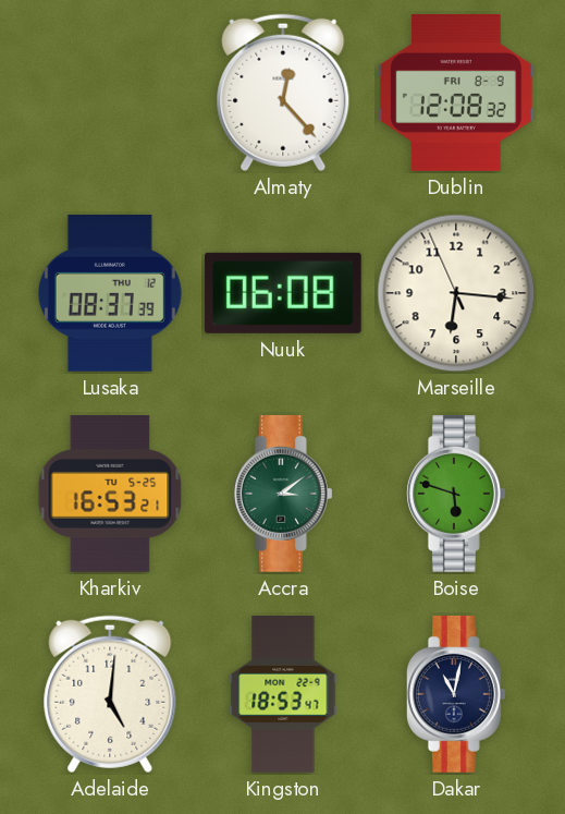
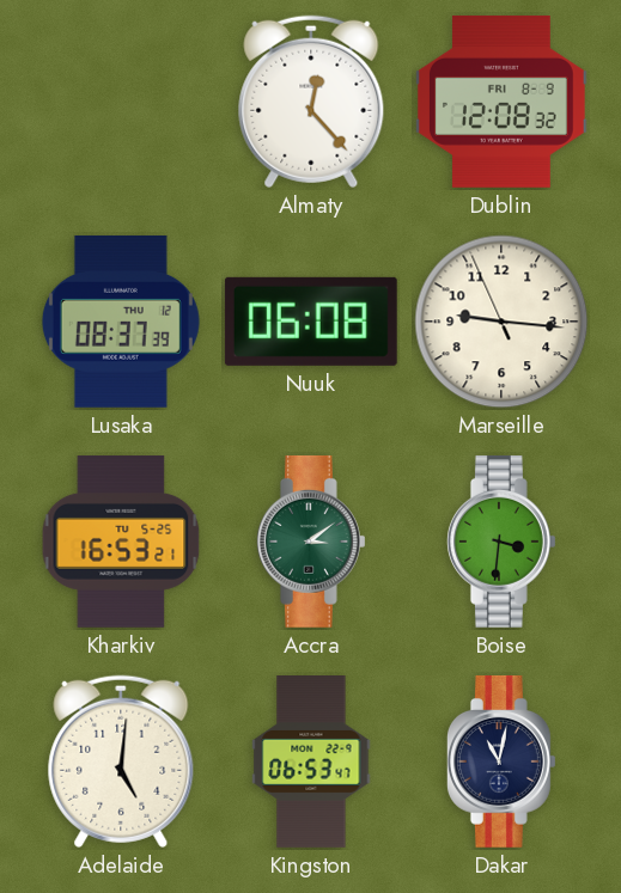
Marseille: 6:15 -> 9:15
Boise: 5:48 -> 3:31
Kingston: 18:53 -> 06:53
